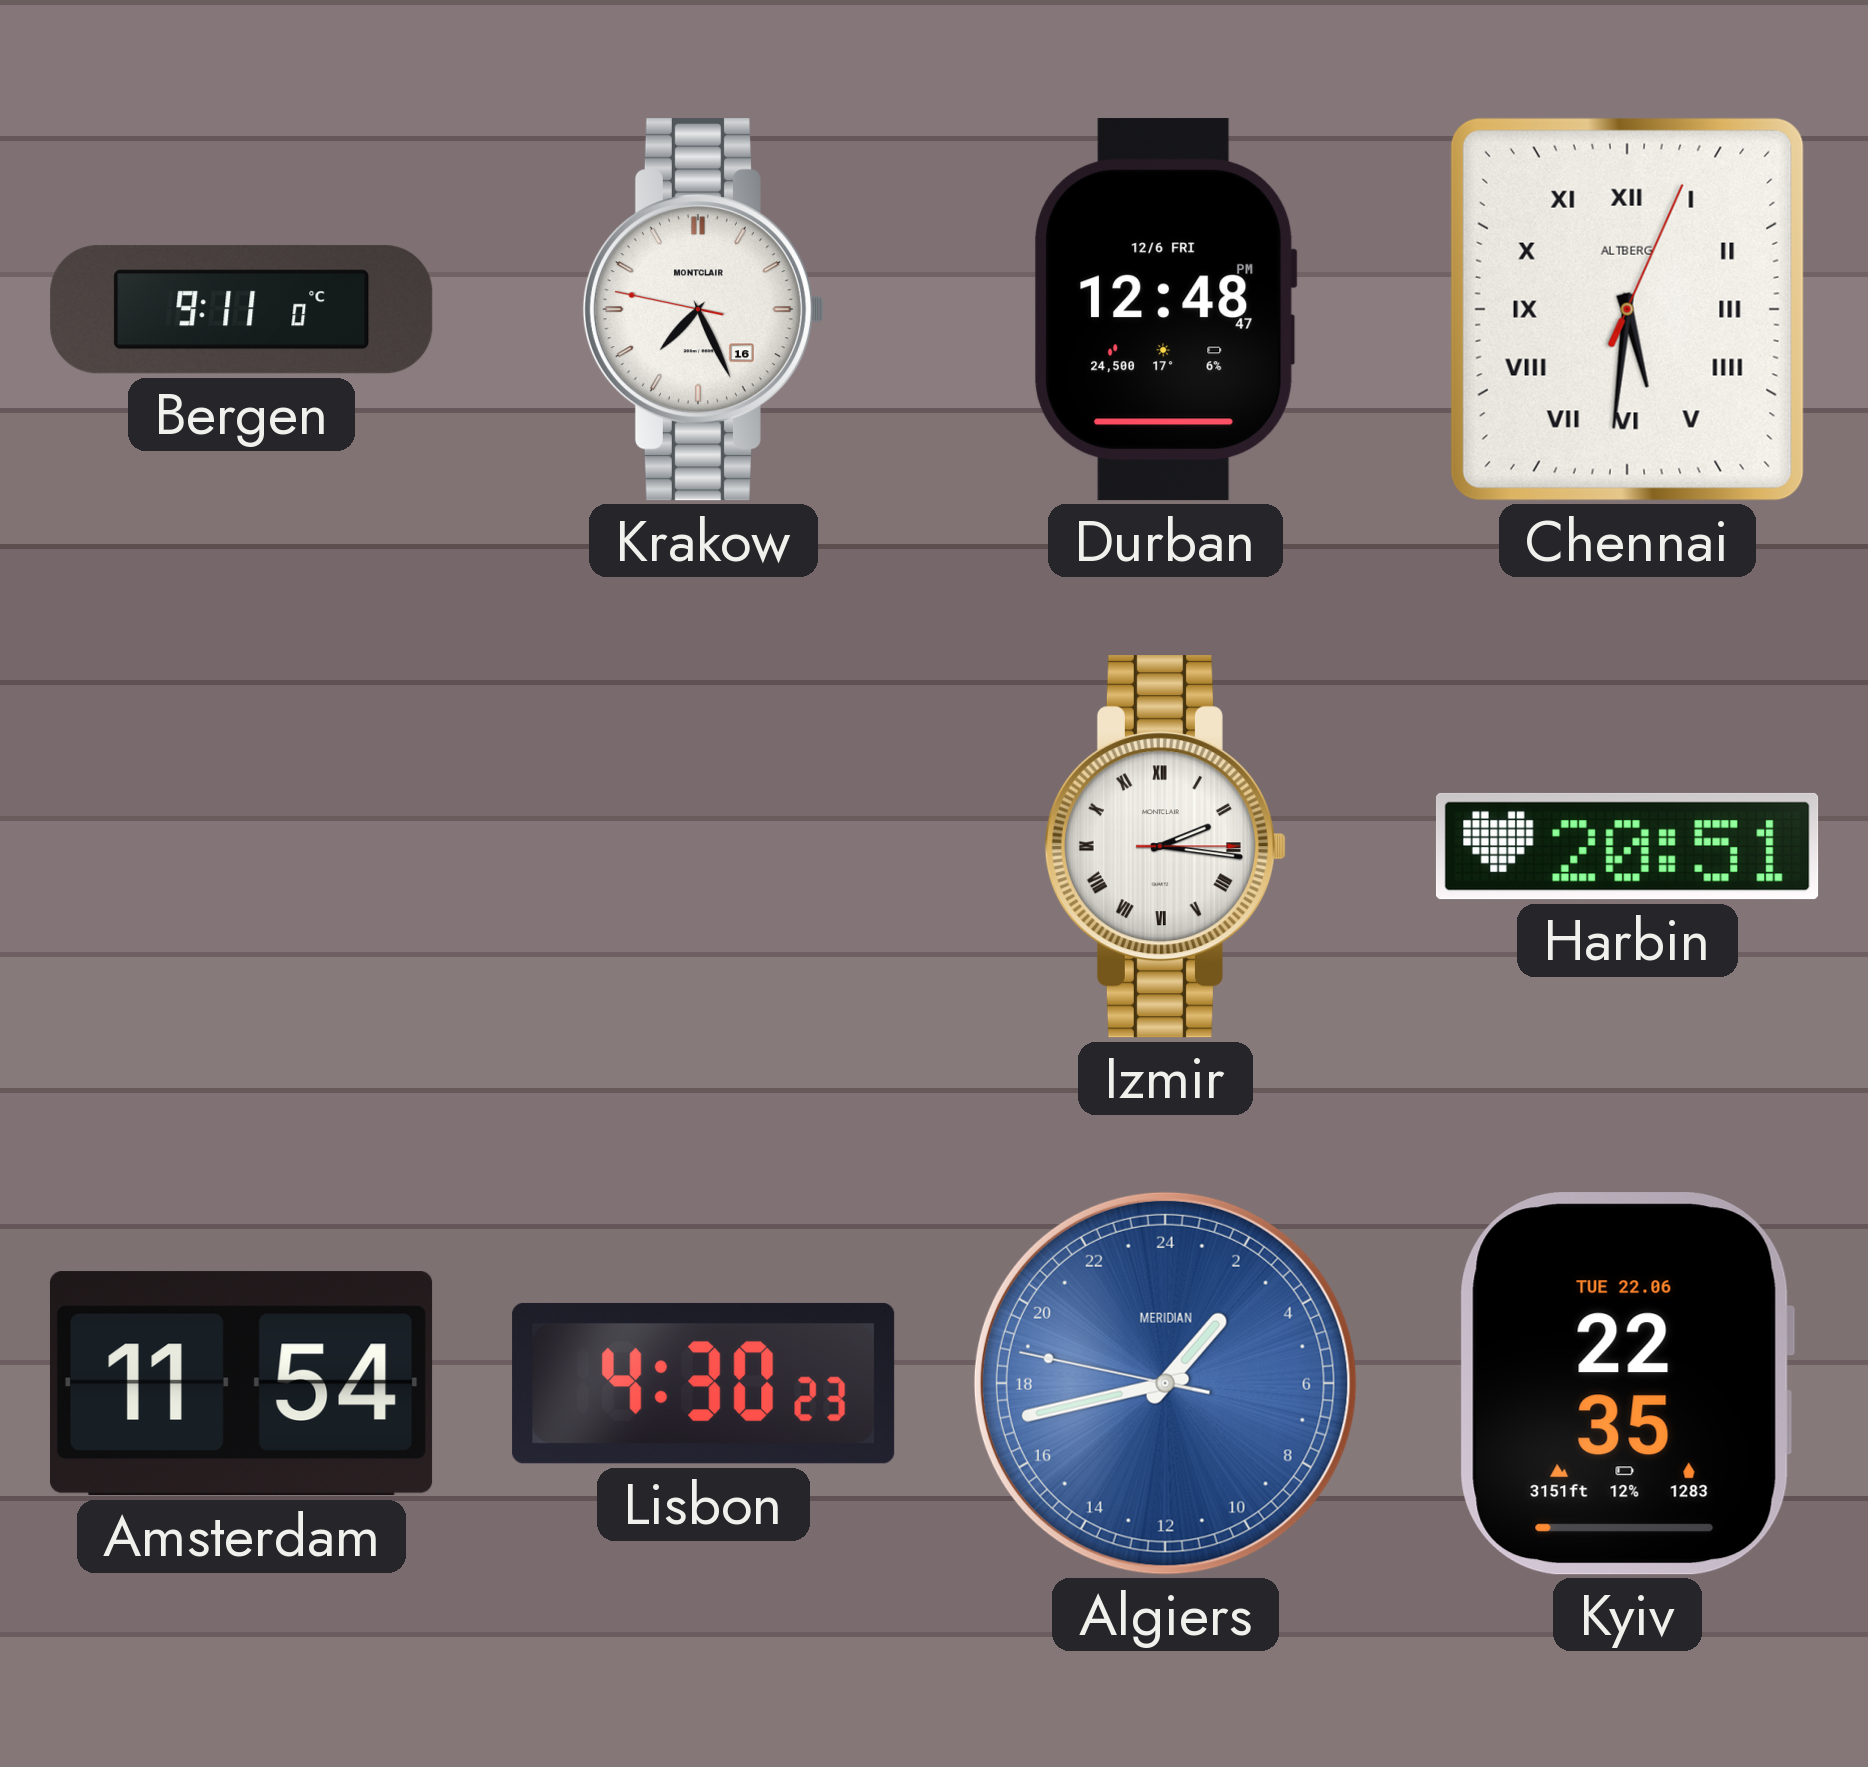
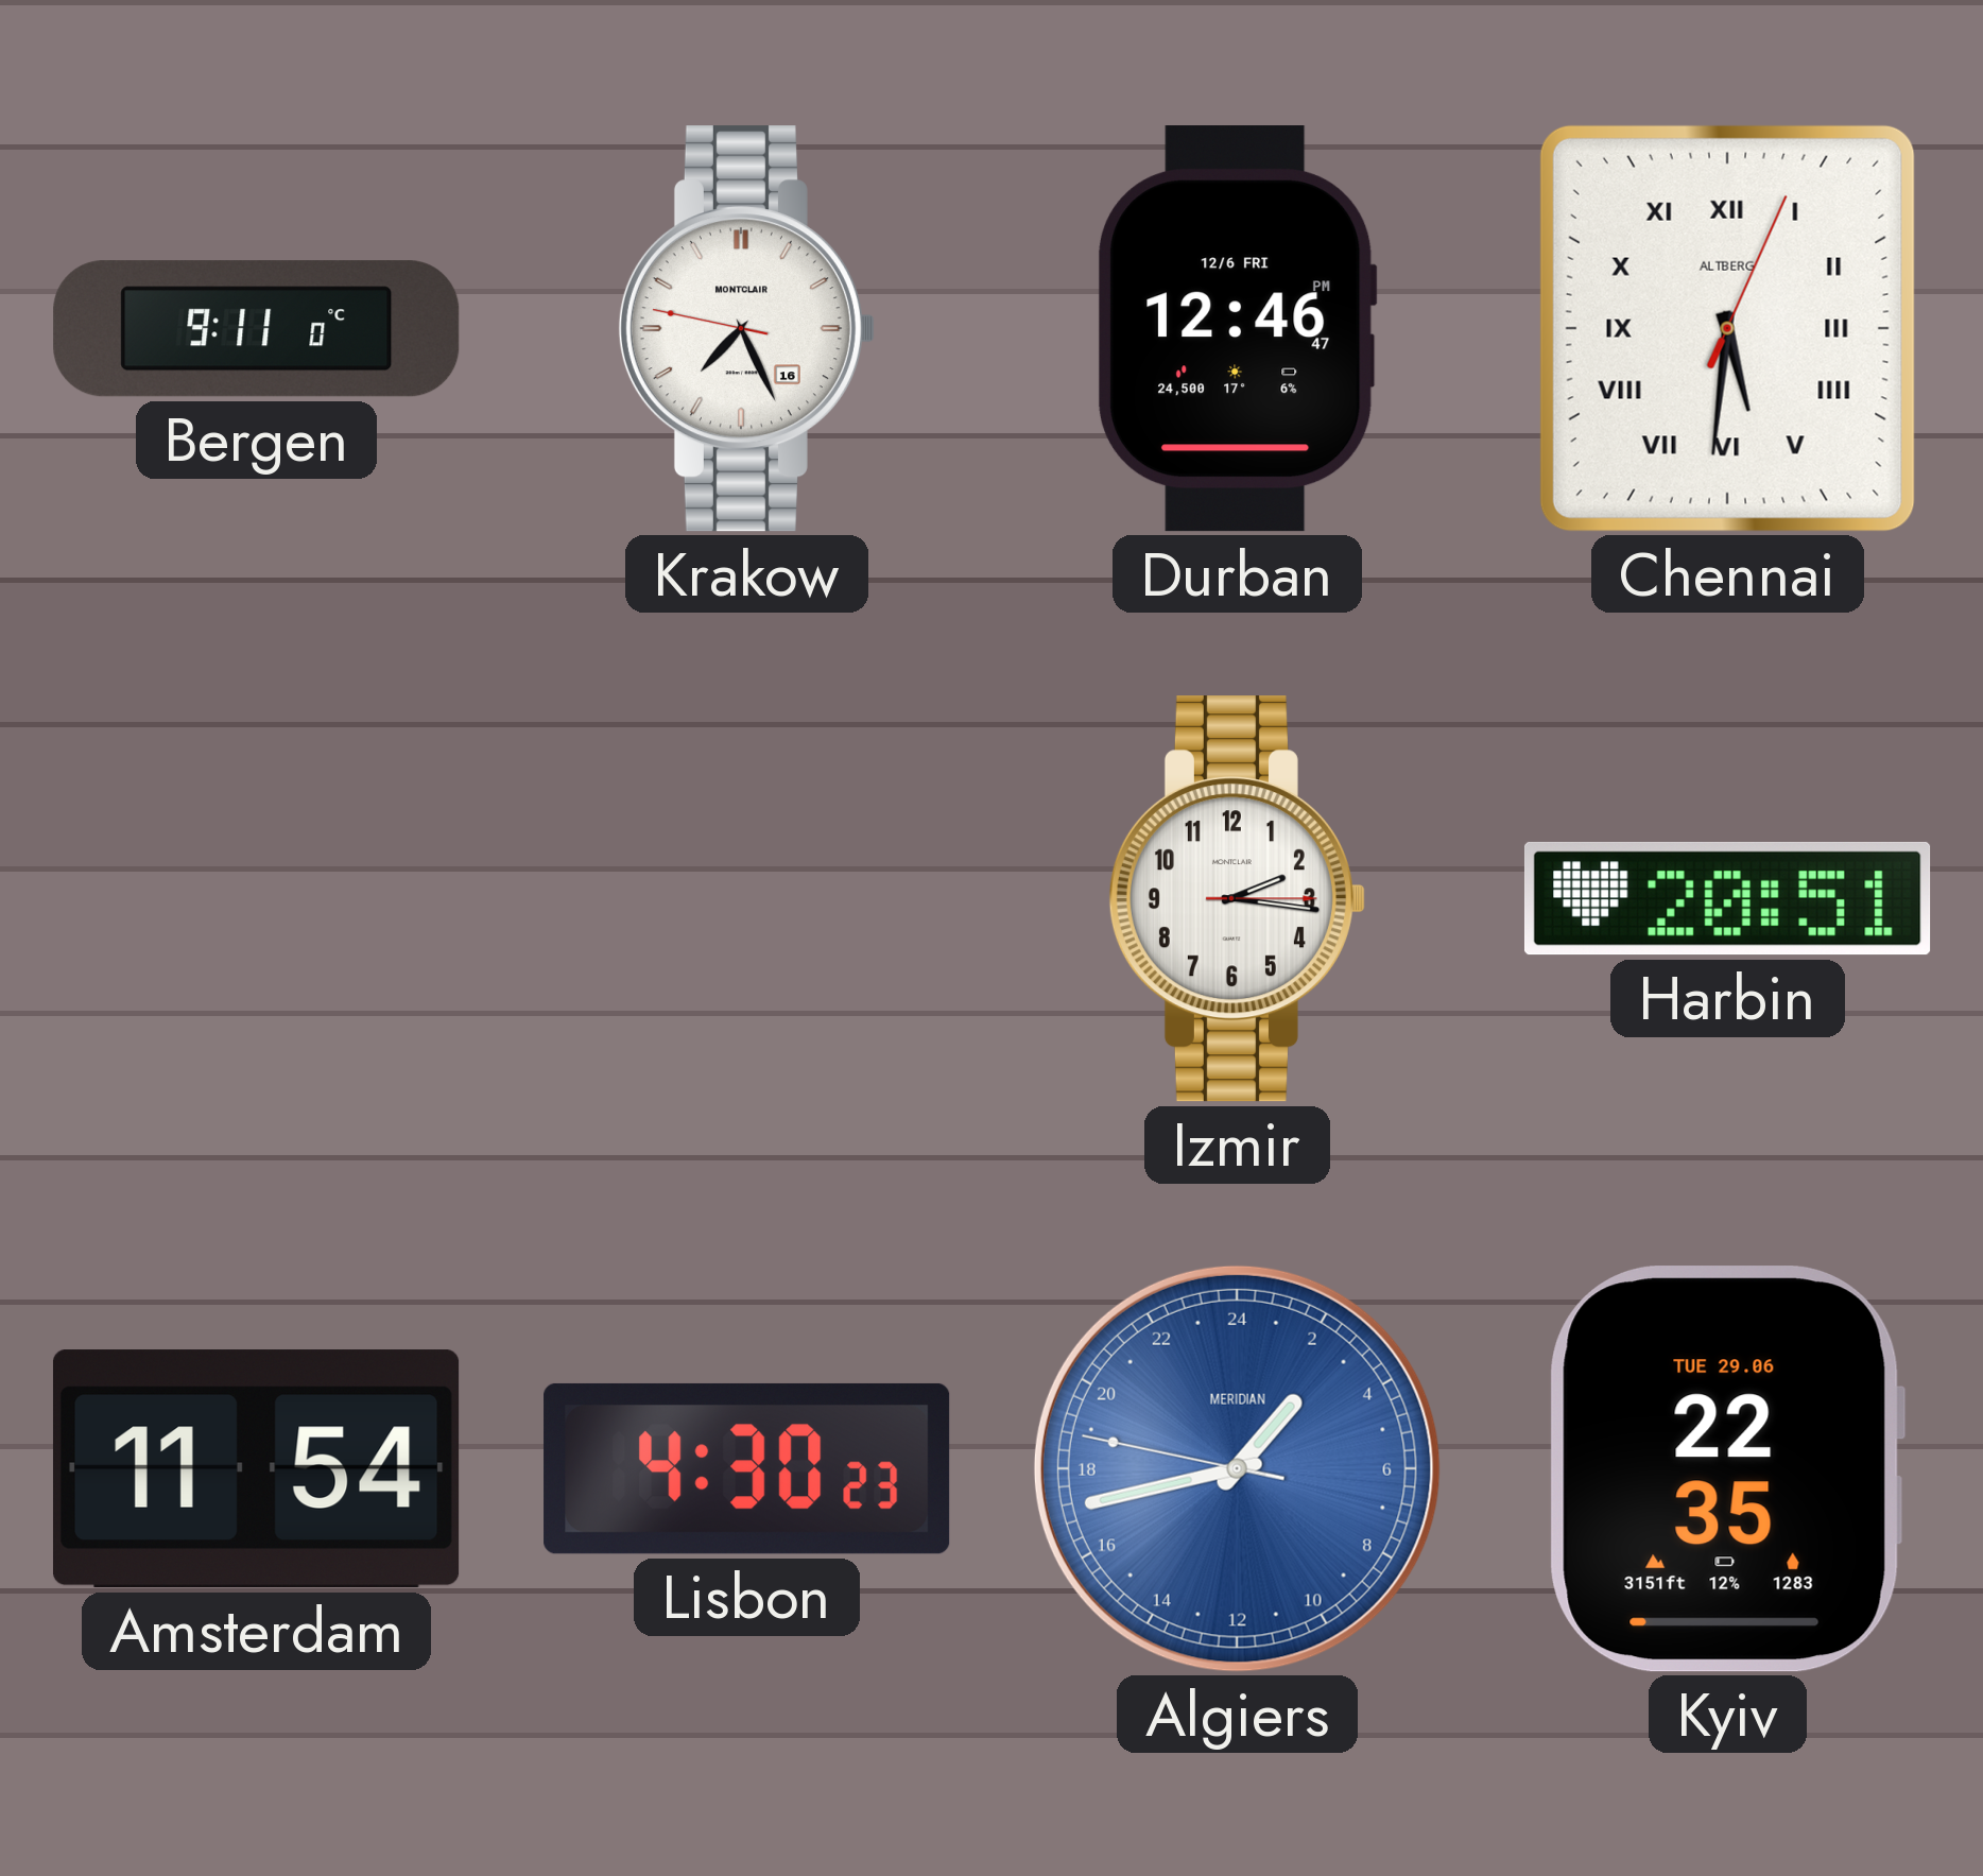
Durban: 12:48 -> 12:46
Izmir numerals: Roman -> Arabic
Kyiv date: TUE 22.06 -> TUE 29.06
